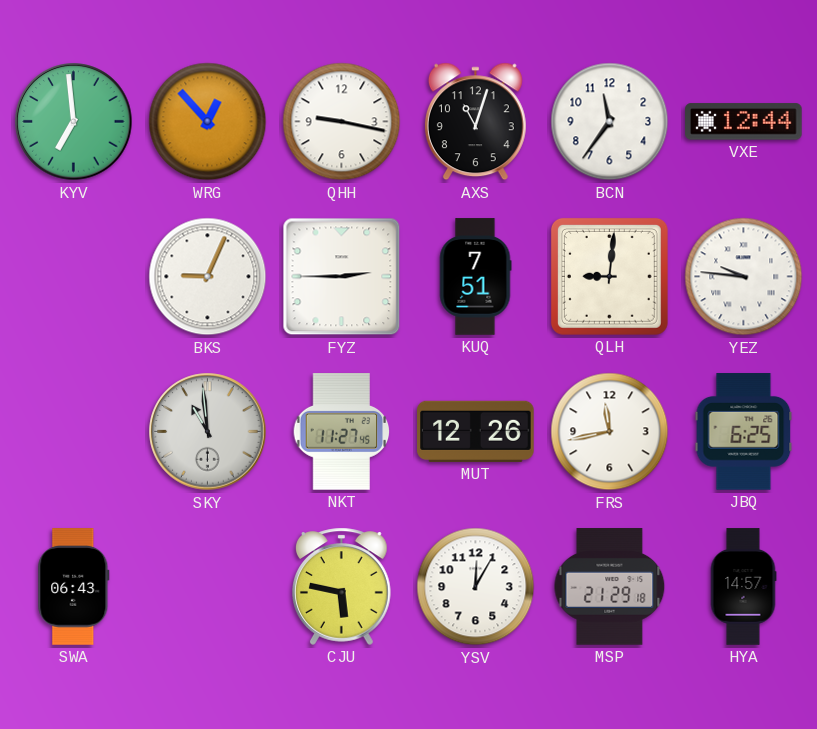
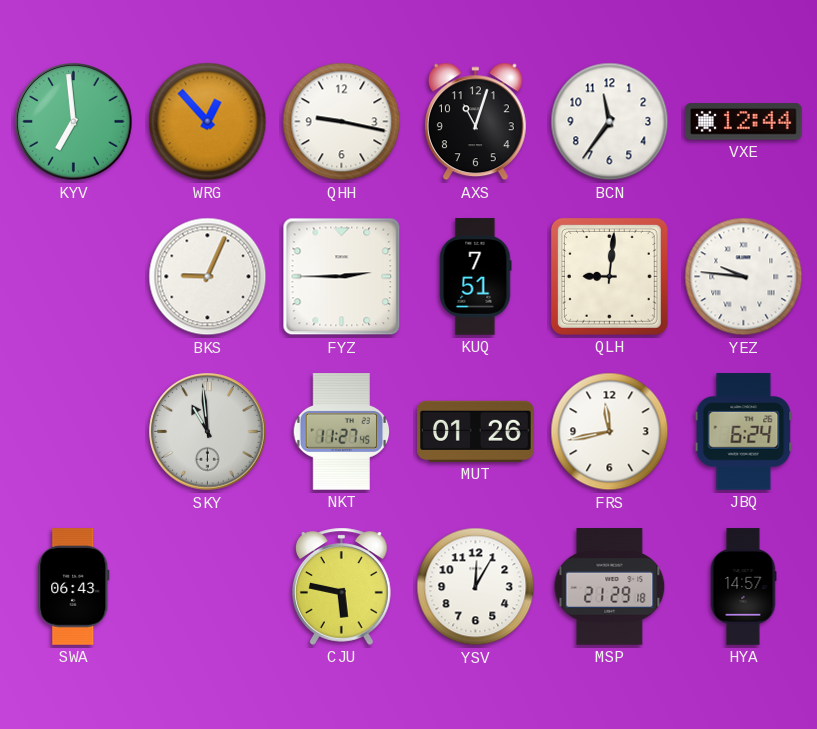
MUT: 12:26 -> 01:26
JBQ: 6:25 -> 6:24
